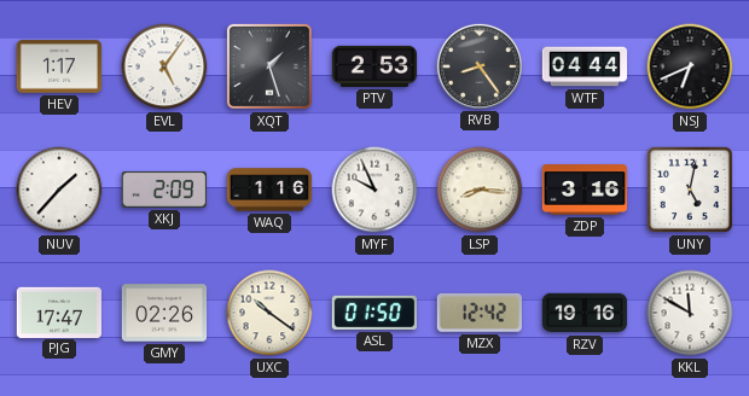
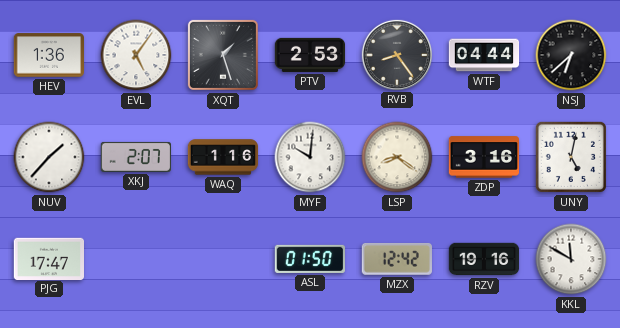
HEV: 1:17 -> 1:36
NSJ: 6:41 -> 6:38
XKJ: 2:09 -> 2:07
MYF: 9:56 -> 10:01
LSP: 8:16 -> 8:21
GMY: 02:26 -> none
UXC: 10:21 -> none
